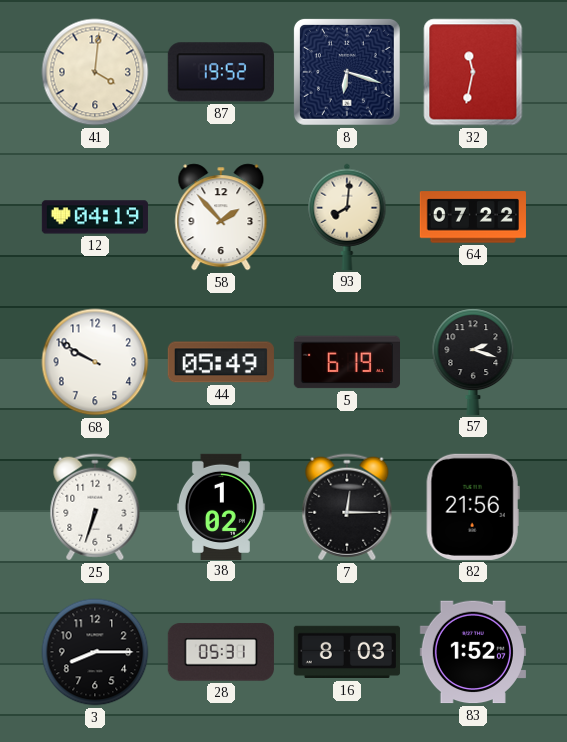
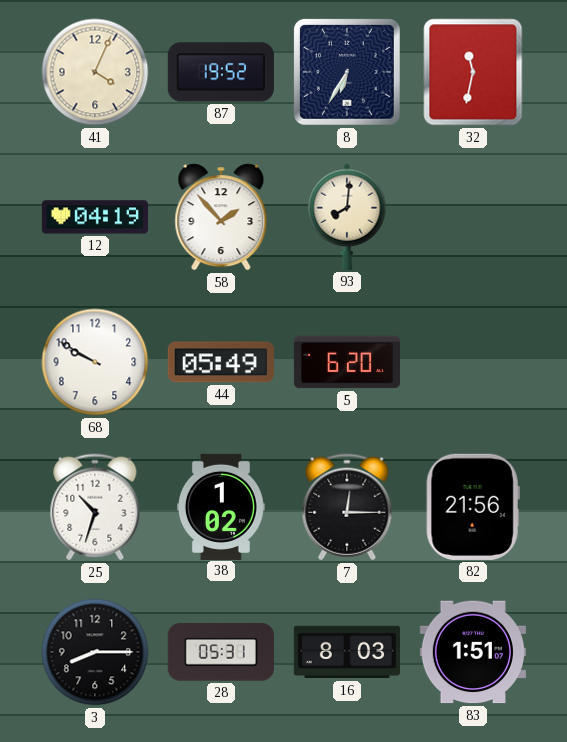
41: 4:01 -> 4:04
8: 6:18 -> 6:35
64: 07:22 -> none
5: 6:19 -> 6:20
57: 2:18 -> none
25: 6:33 -> 10:33
83: 1:52 -> 1:51
